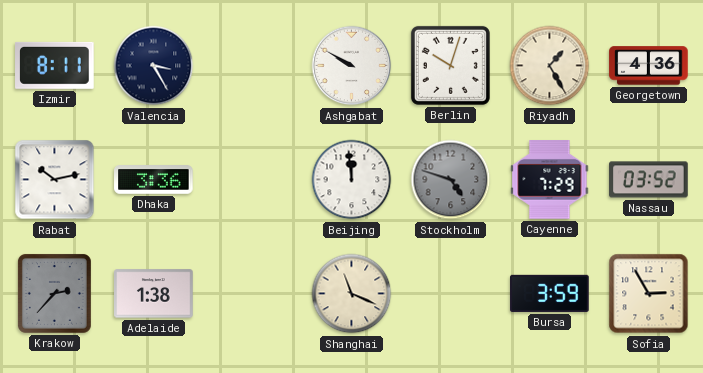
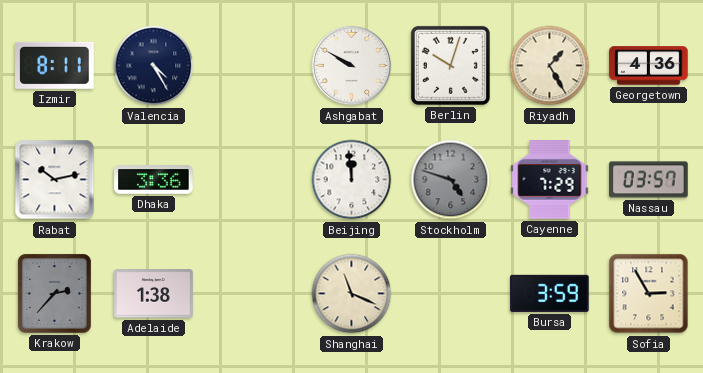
Valencia: 3:25 -> 4:25
Nassau: 03:52 -> 03:57
